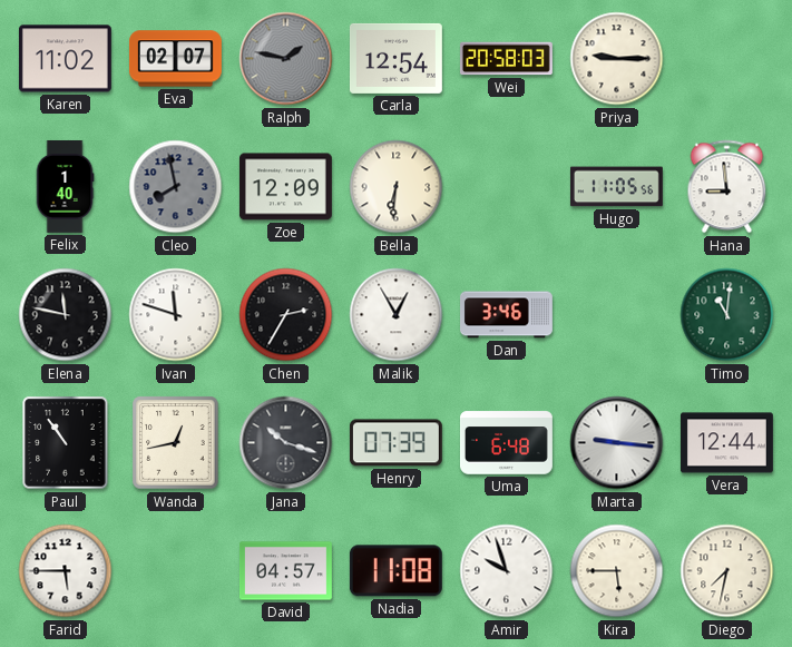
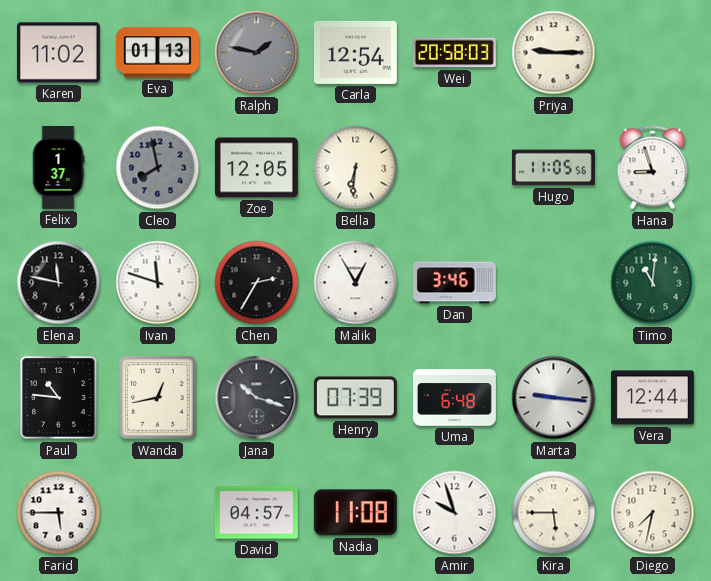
Eva: 02:07 -> 01:13
Felix: 1:40 -> 1:37
Zoe: 12:09 -> 12:05
Hana: 8:59 -> 8:57
Paul: 10:54 -> 10:46
